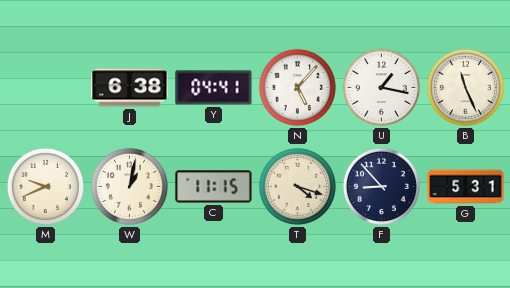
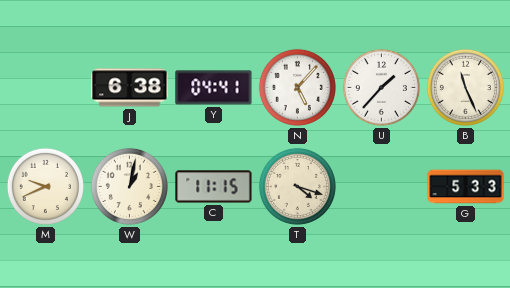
U: 1:17 -> 1:37
F: 8:53 -> none
G: 5:31 -> 5:33
